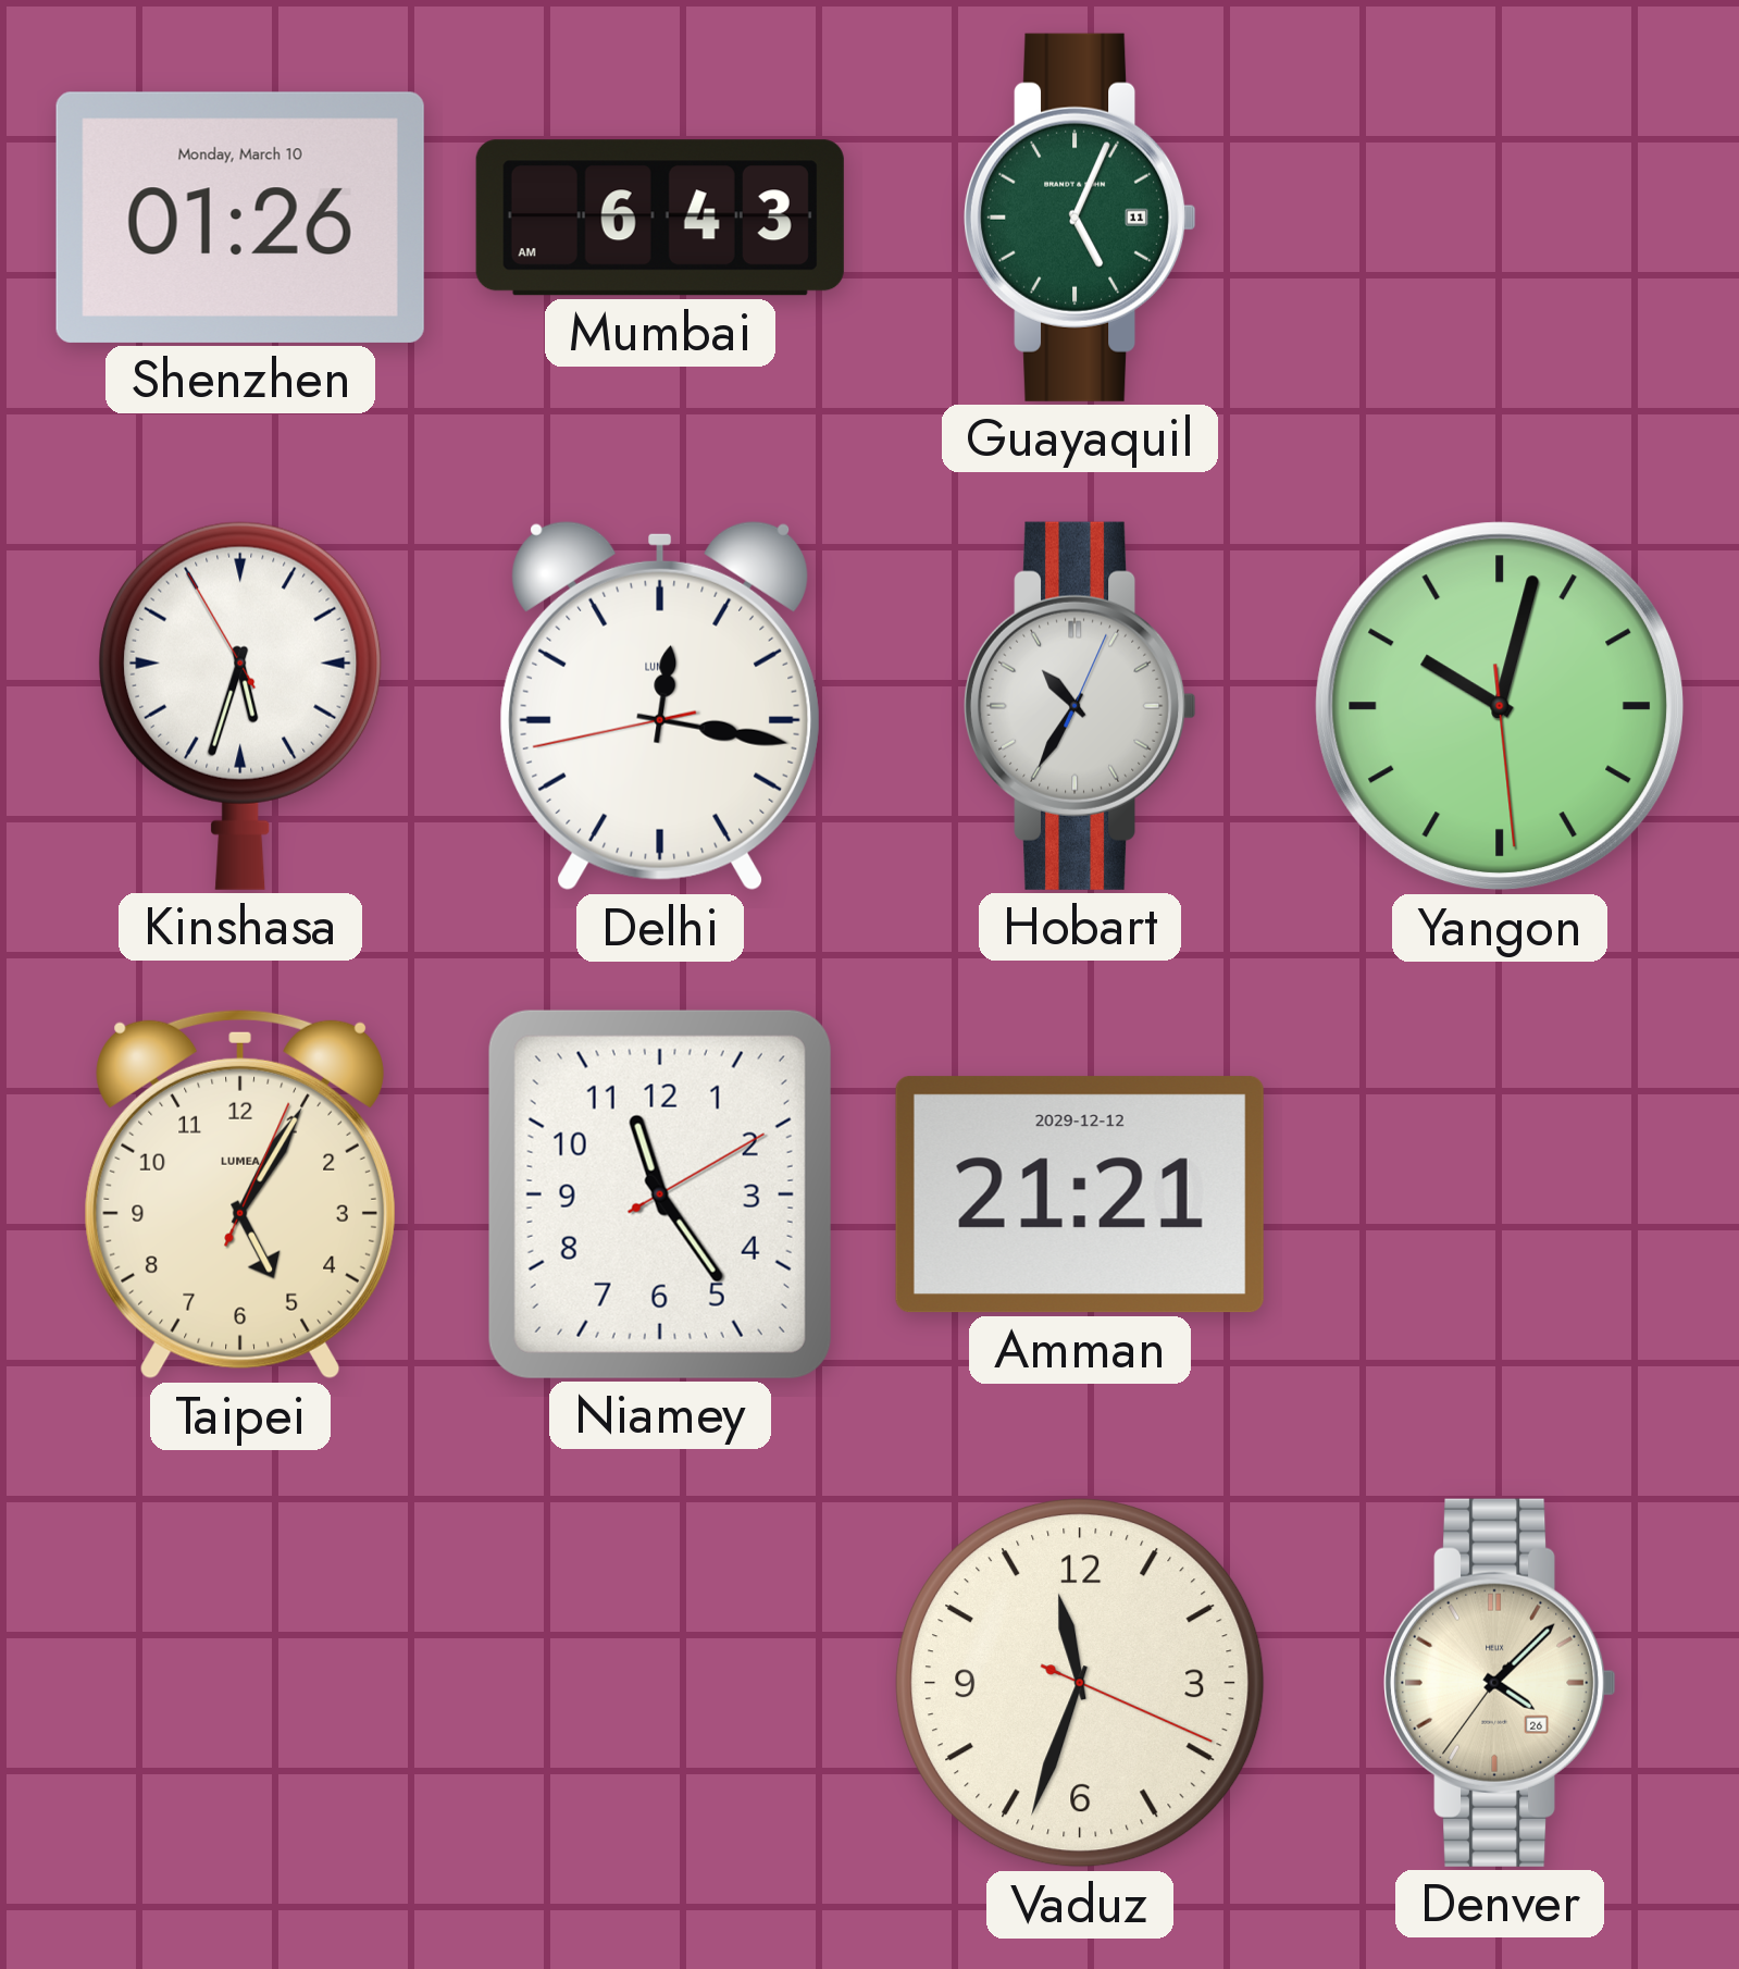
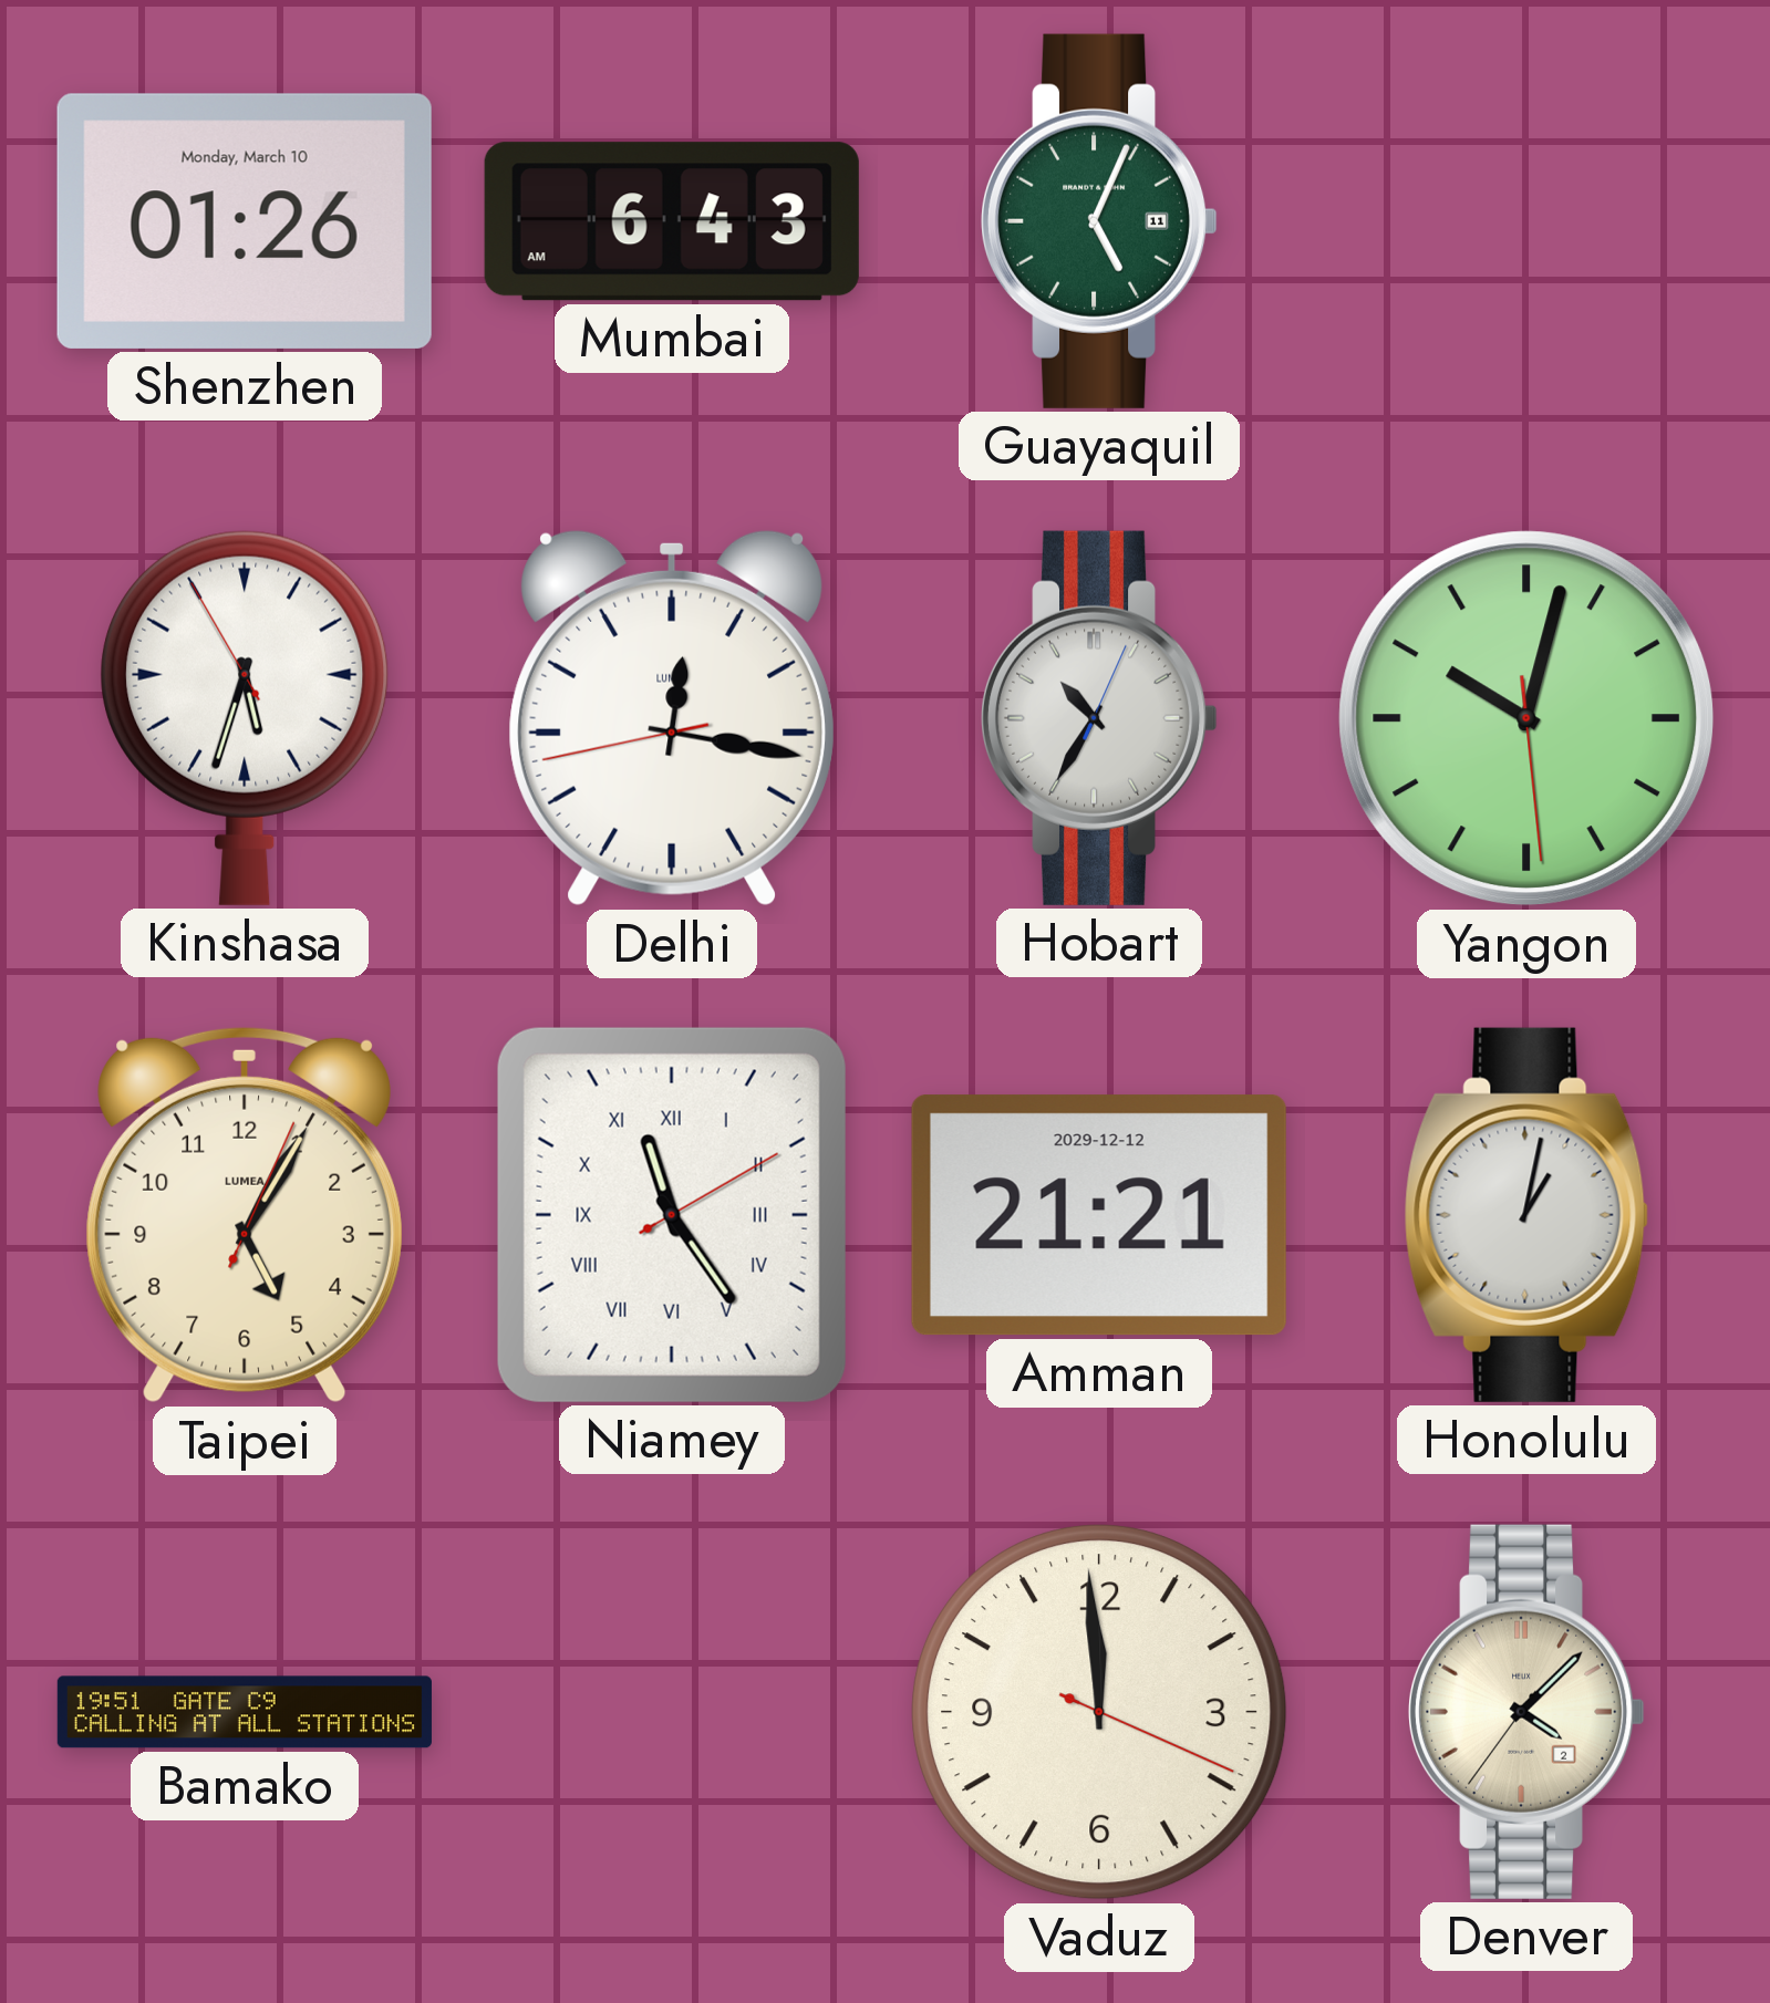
Niamey numerals: Arabic -> Roman
Honolulu: none -> 1:02
Bamako: none -> 19:51
Vaduz: 11:33 -> 11:59
Denver date: 26 -> 2
